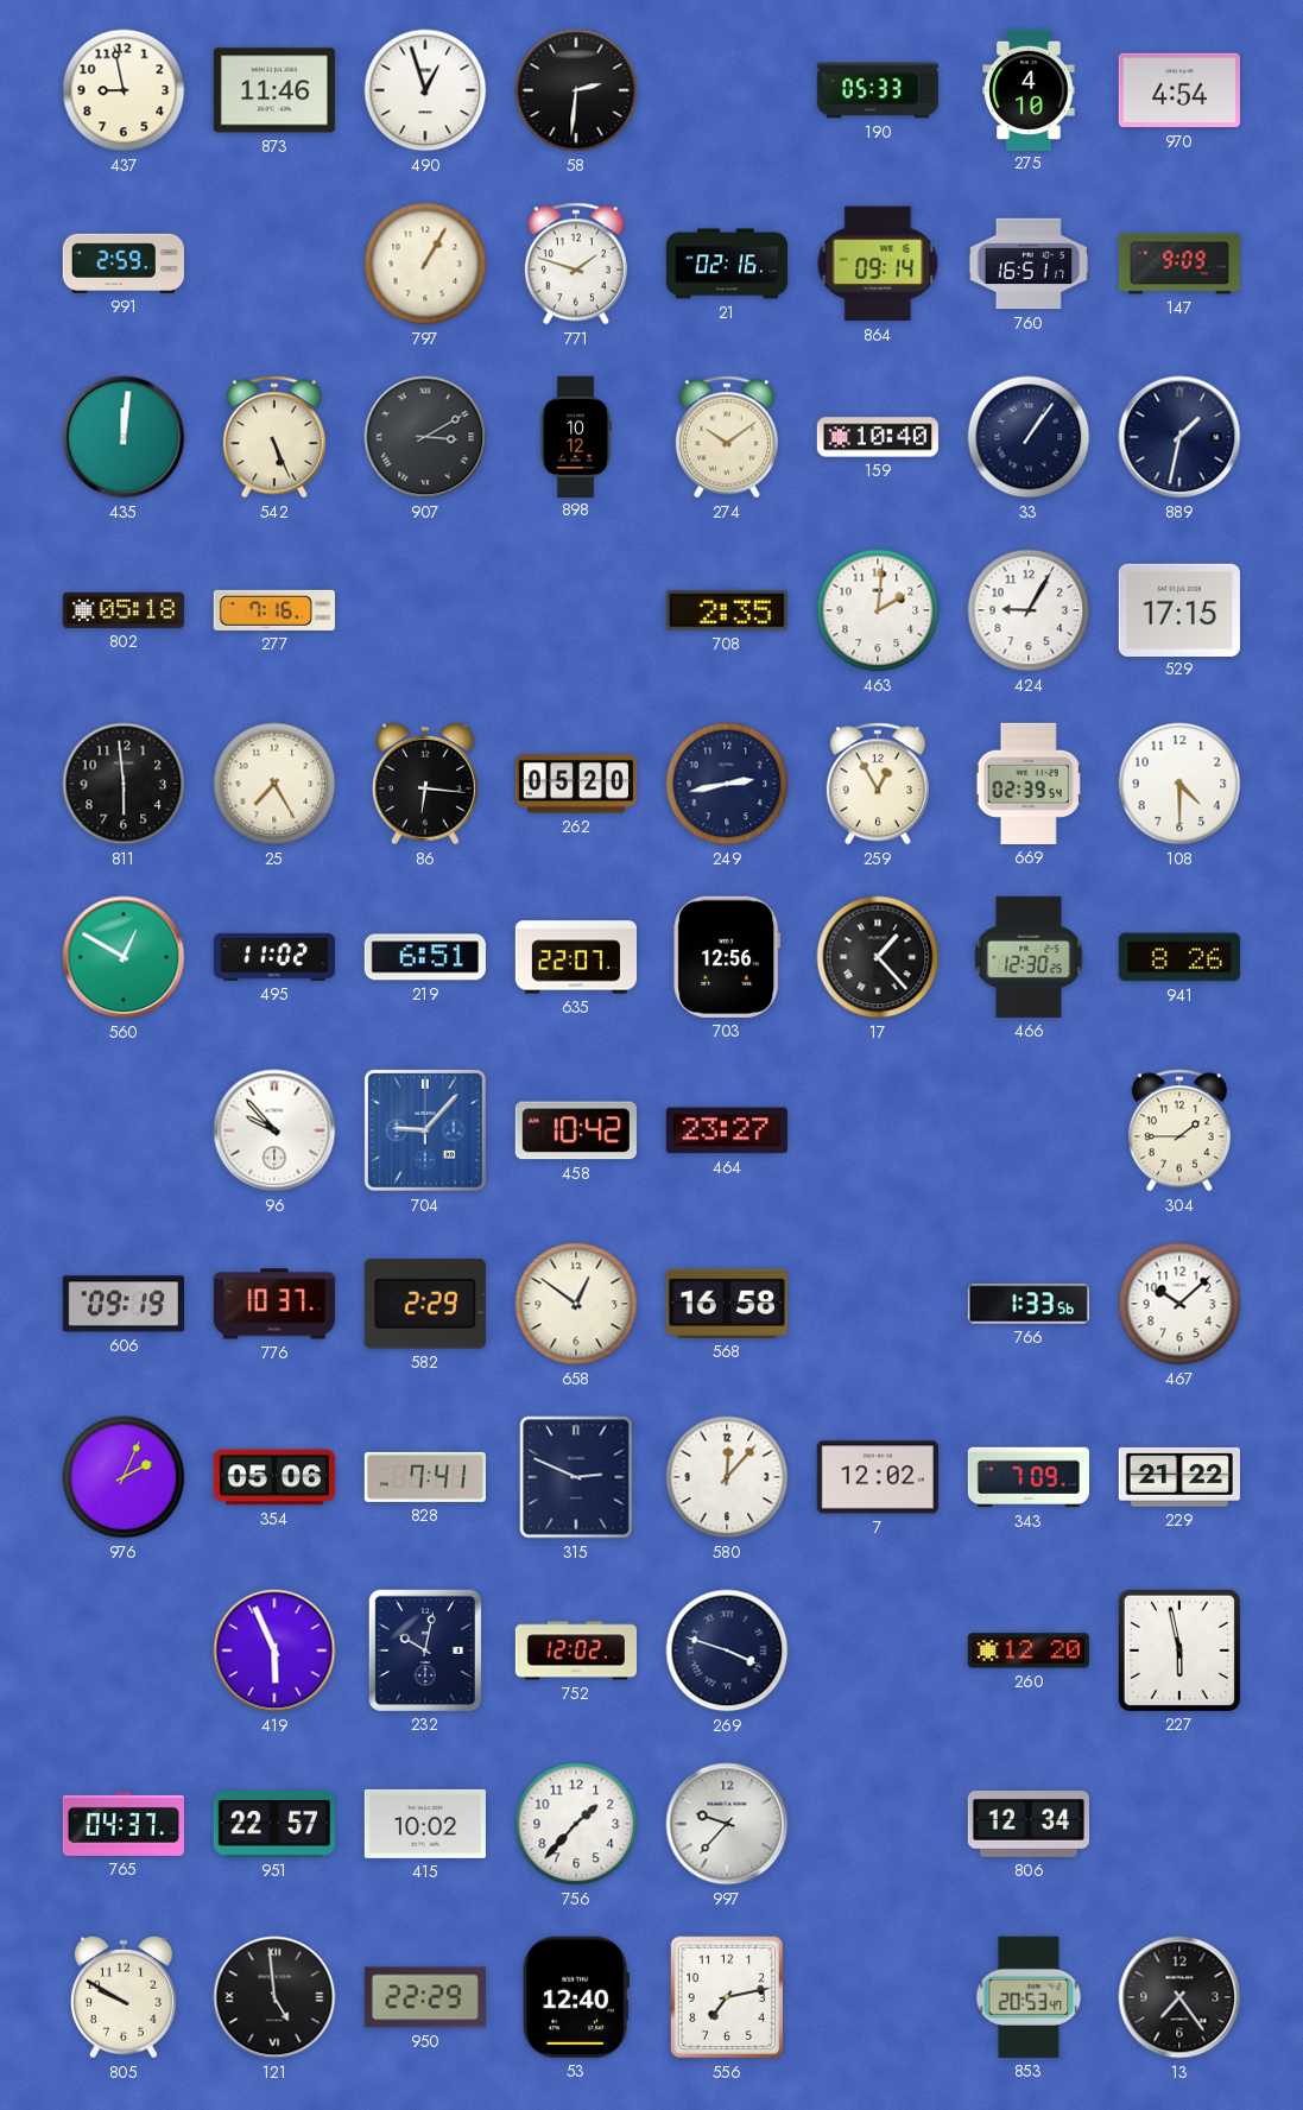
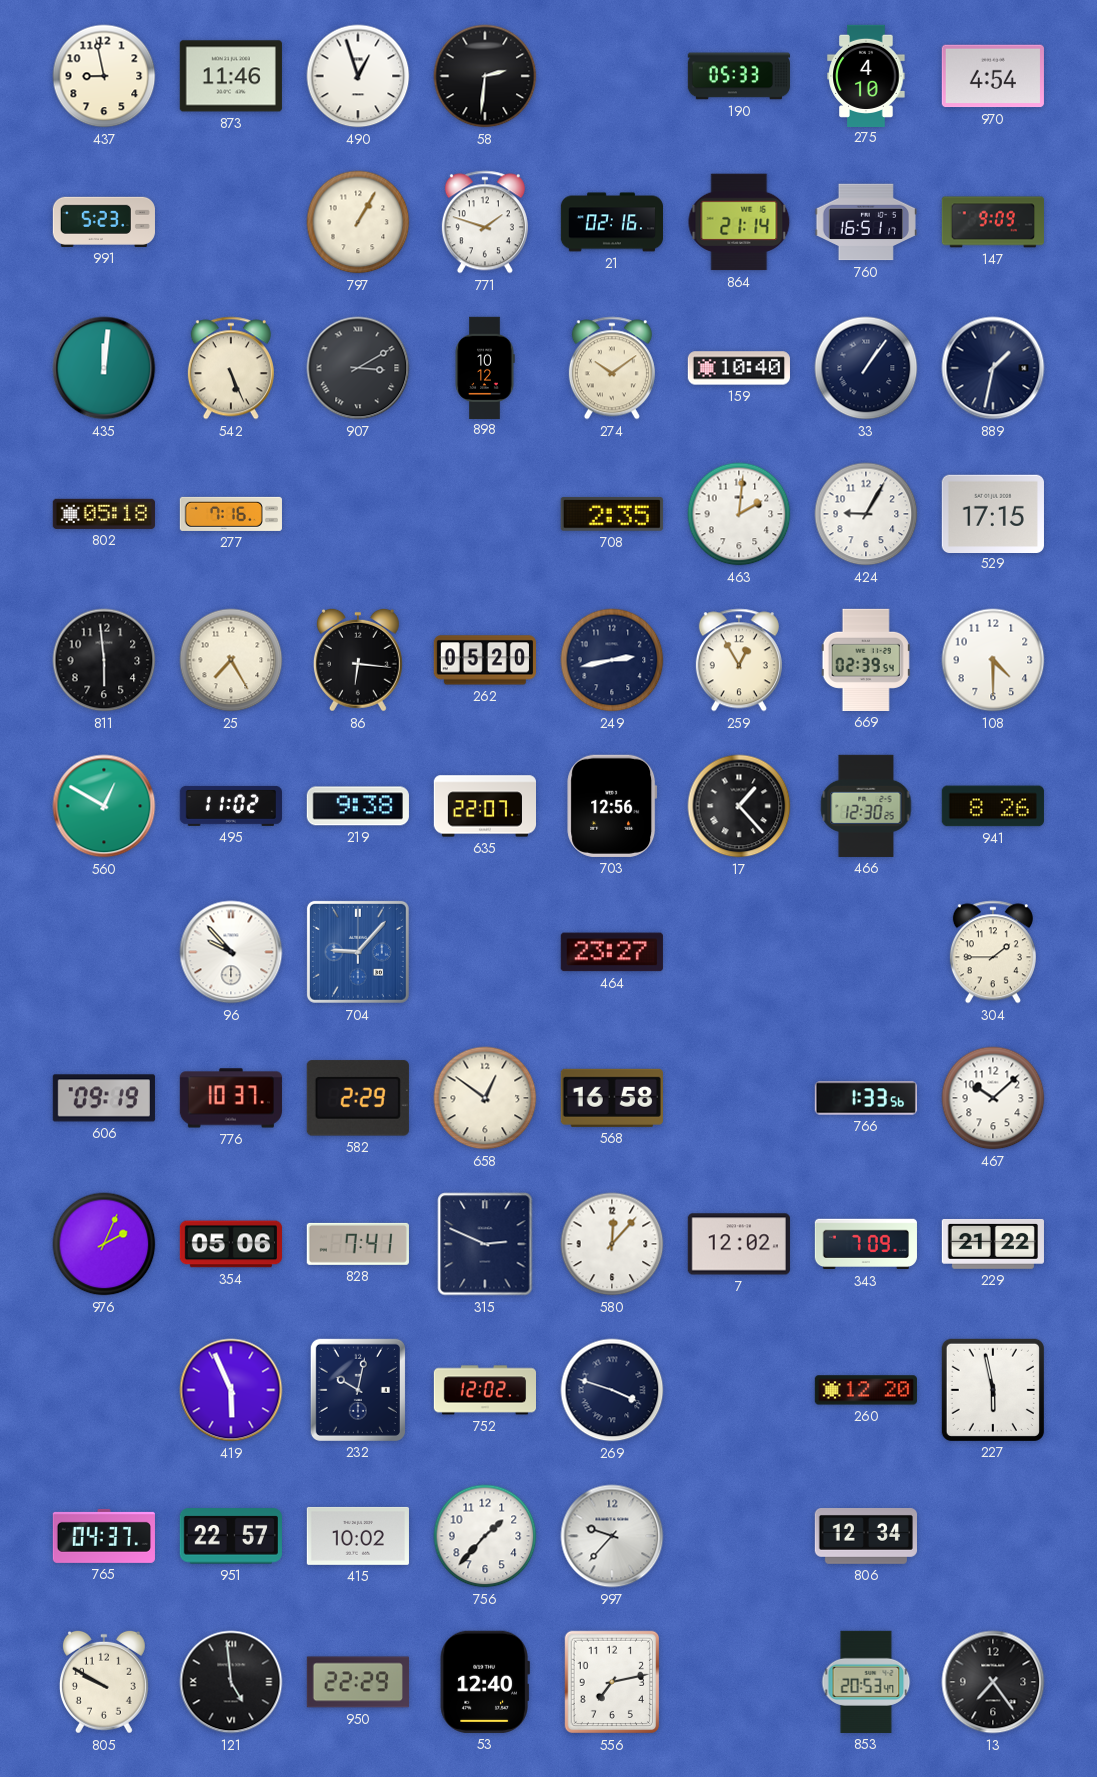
991: 2:59 -> 5:23
864: 09:14 -> 21:14
219: 6:51 -> 9:38
458: 10:42 -> none
